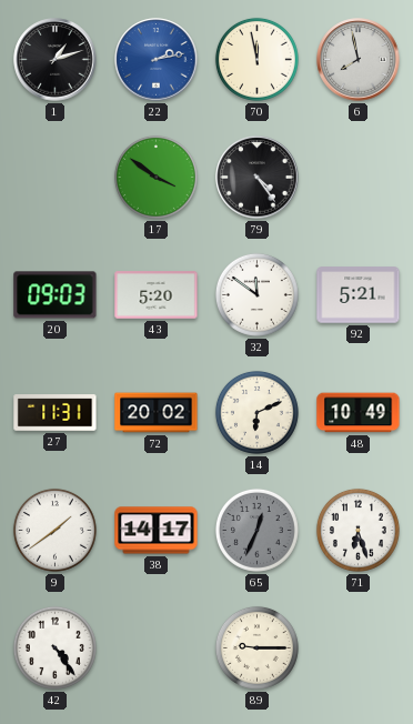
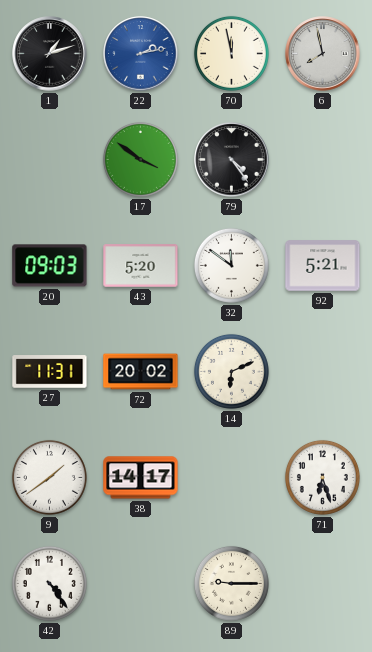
48: 10:49 -> none
65: 12:34 -> none
